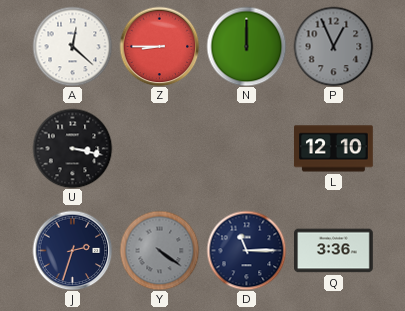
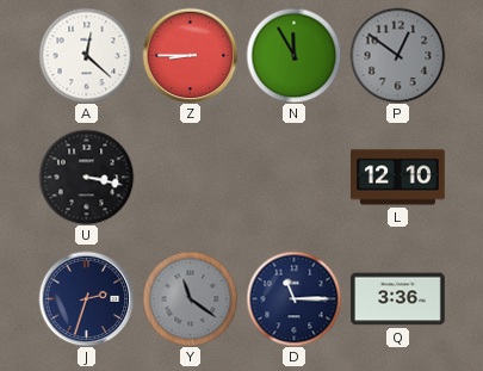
N: 12:00 -> 11:55
P: 12:56 -> 12:51
Y: 4:21 -> 11:21
